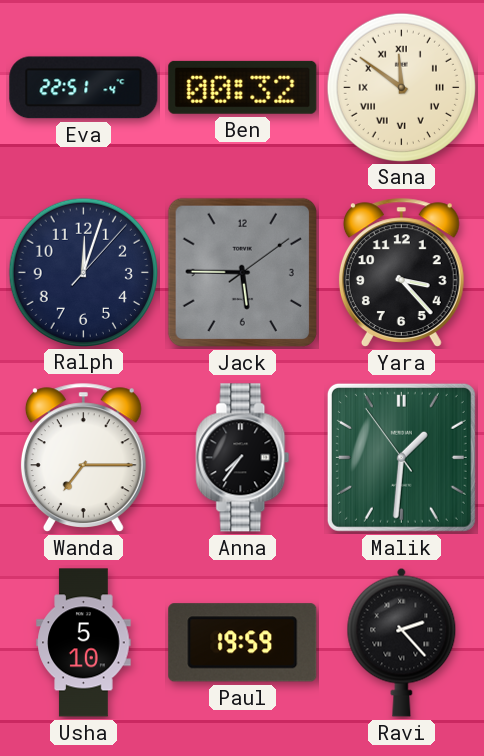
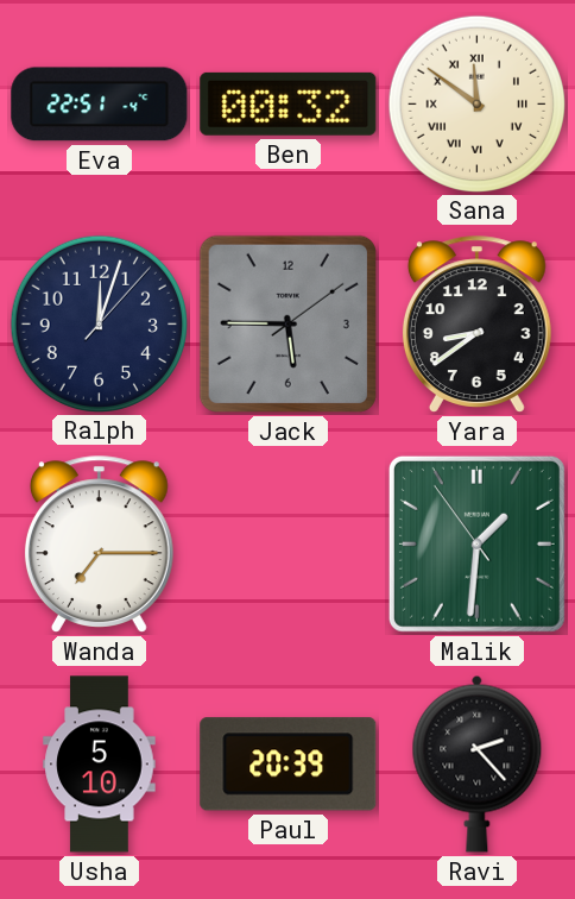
Yara: 3:23 -> 8:39
Anna: 7:36 -> none
Paul: 19:59 -> 20:39
